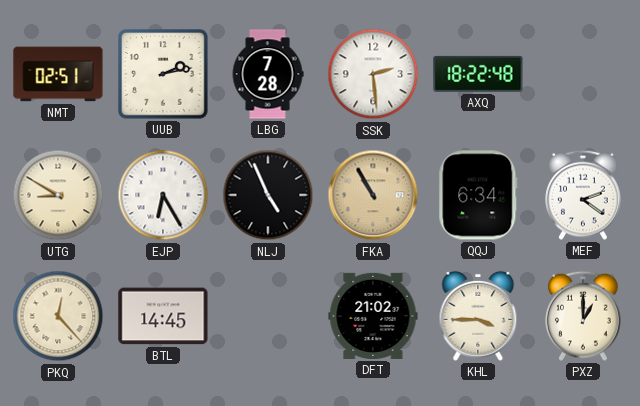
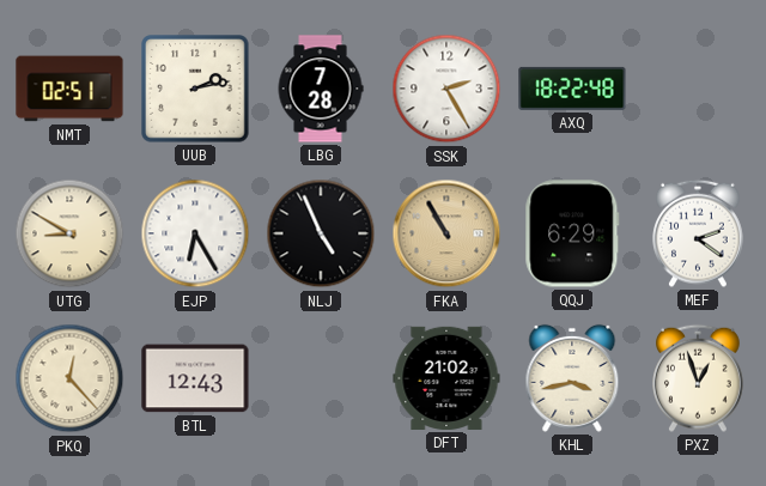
SSK: 2:29 -> 2:25
QQJ: 6:34 -> 6:29
BTL: 14:45 -> 12:43
KHL: 3:45 -> 3:43
PXZ: 1:00 -> 12:57
